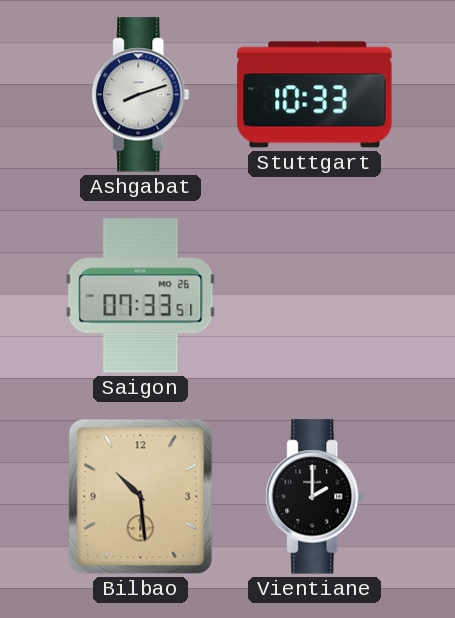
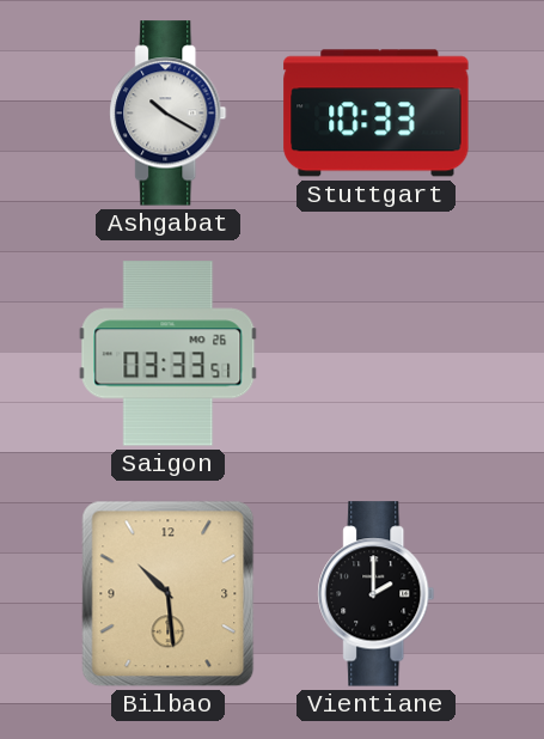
Ashgabat: 8:12 -> 10:20
Saigon: 07:33 -> 03:33
